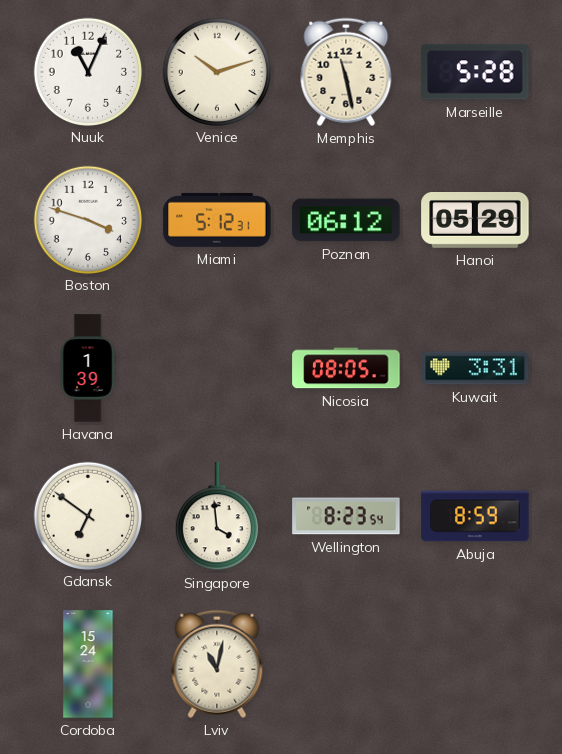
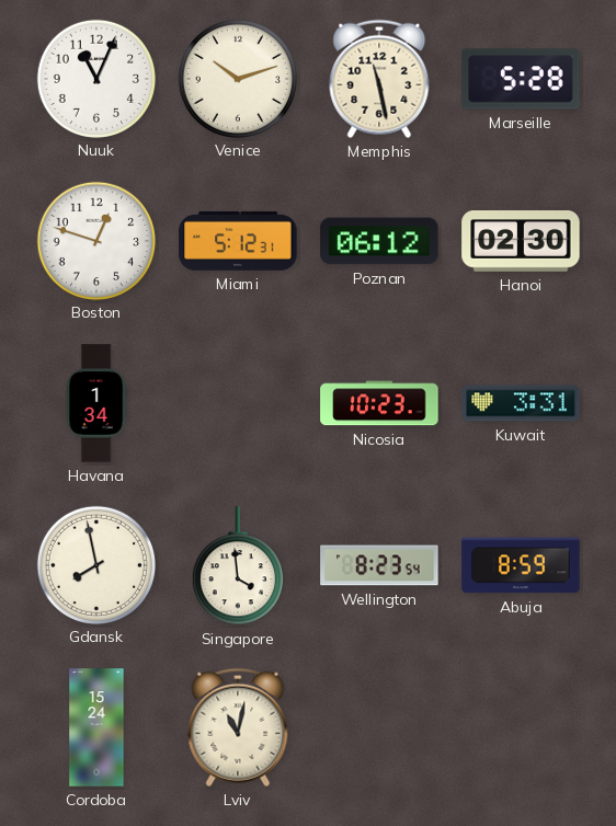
Boston: 3:48 -> 12:48
Hanoi: 05:29 -> 02:30
Havana: 1:39 -> 1:34
Nicosia: 08:05 -> 10:23
Gdansk: 6:51 -> 7:58
